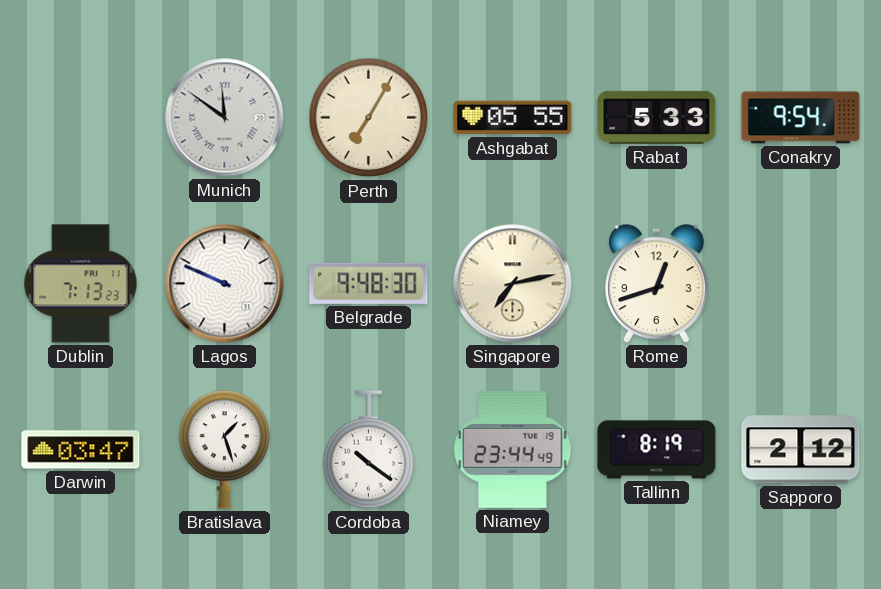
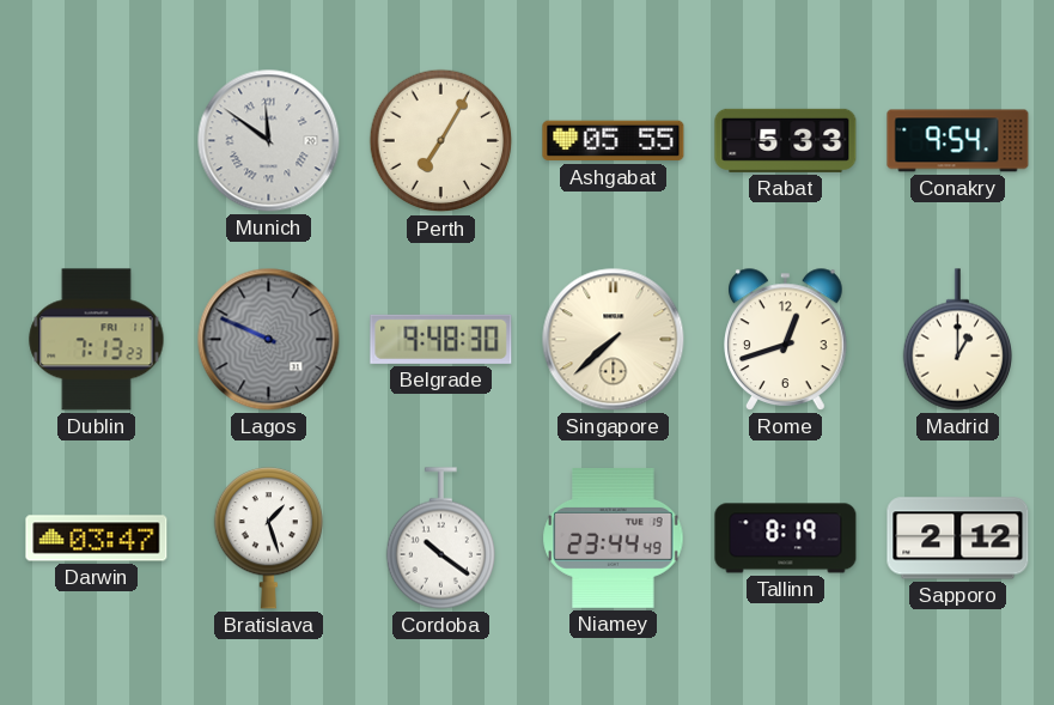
Lagos dial: white -> grey
Singapore: 7:13 -> 7:38
Madrid: none -> 1:00
